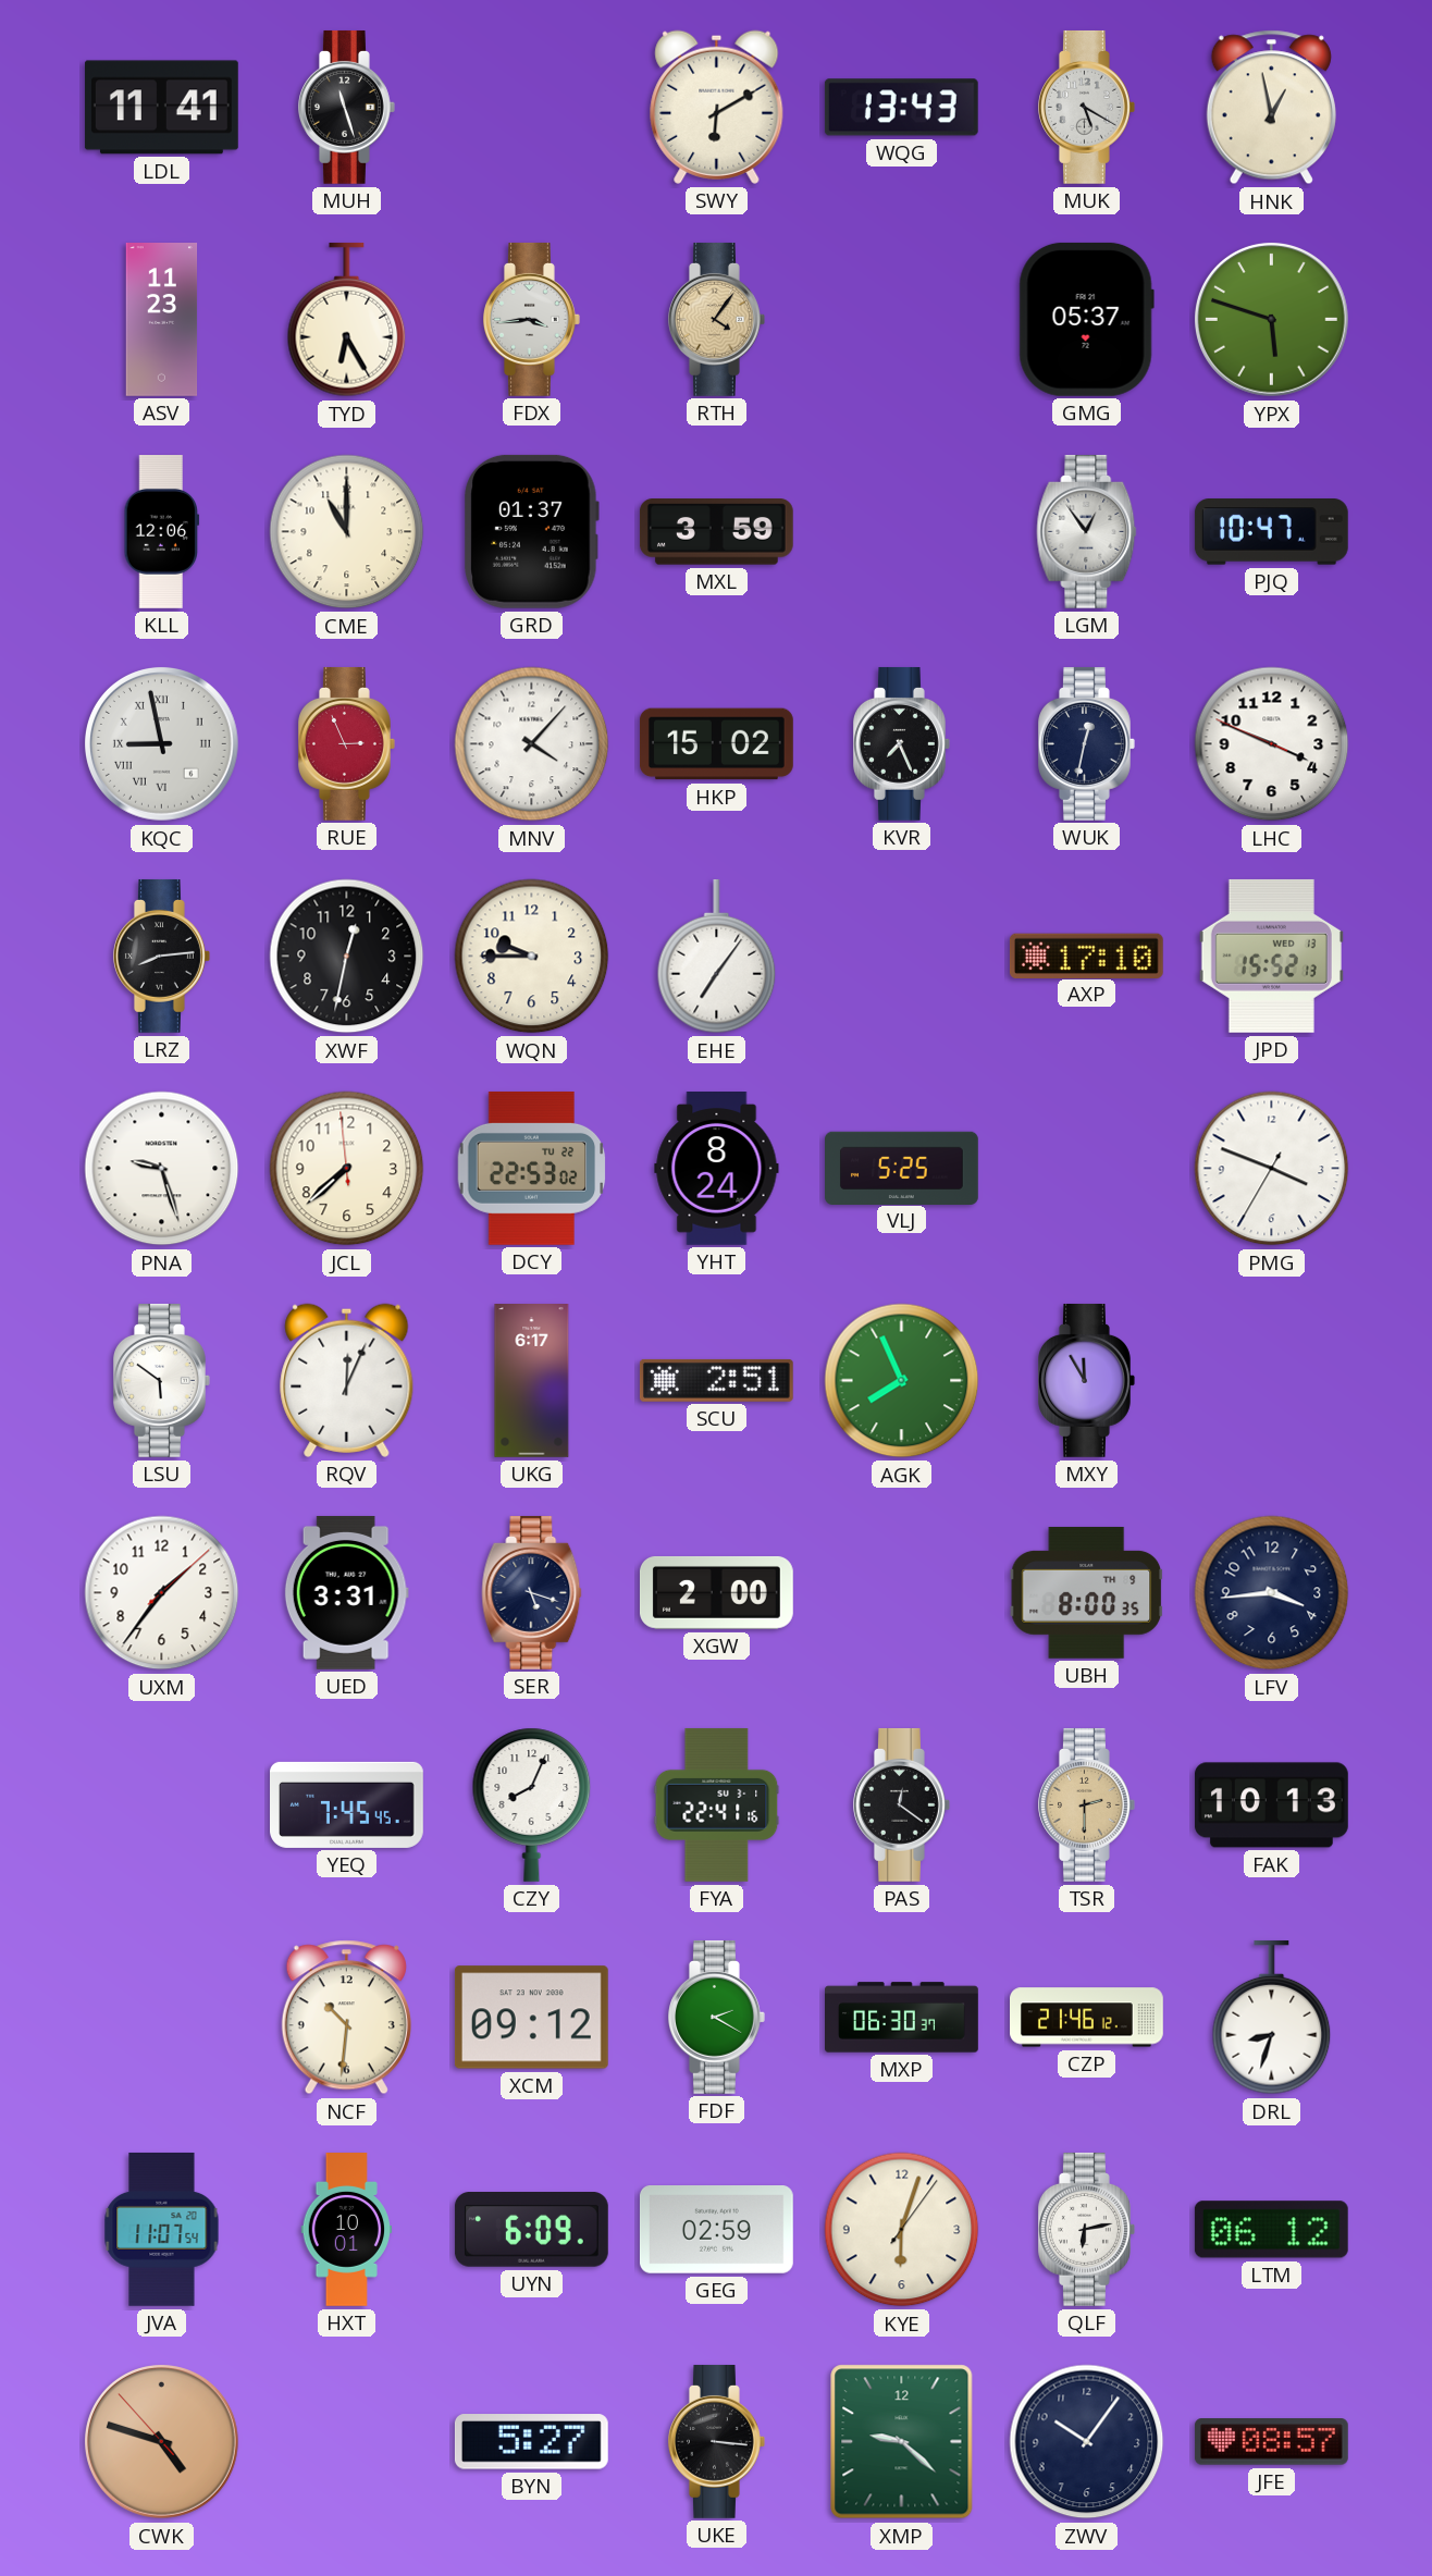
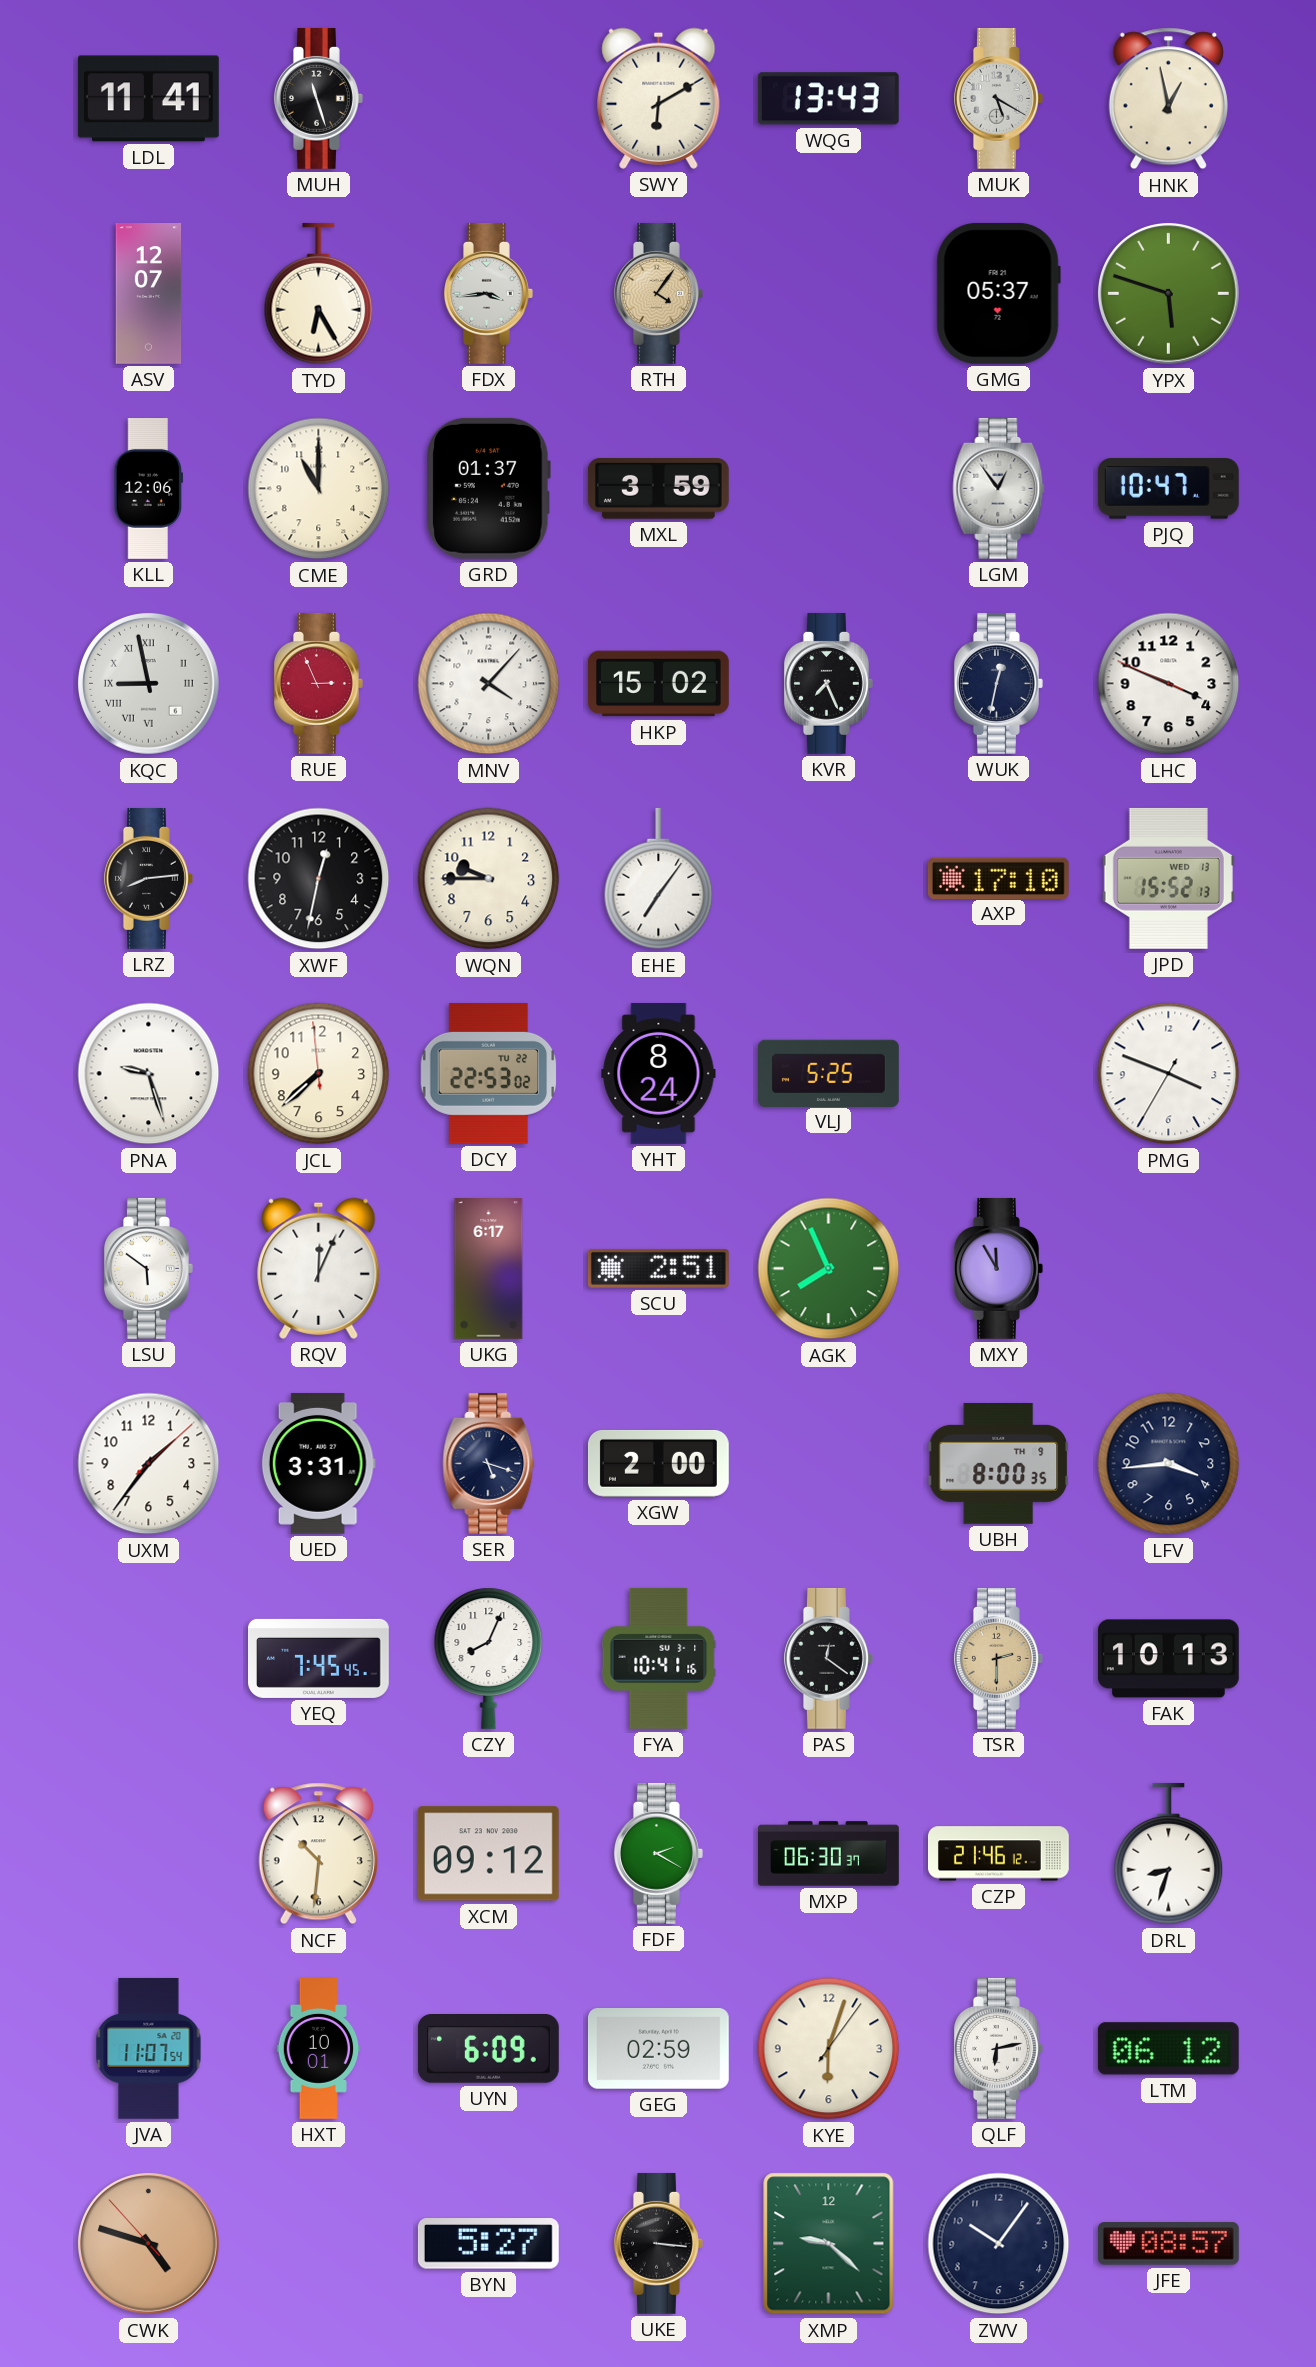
ASV: 11:23 -> 12:07
FYA: 22:41 -> 10:41
